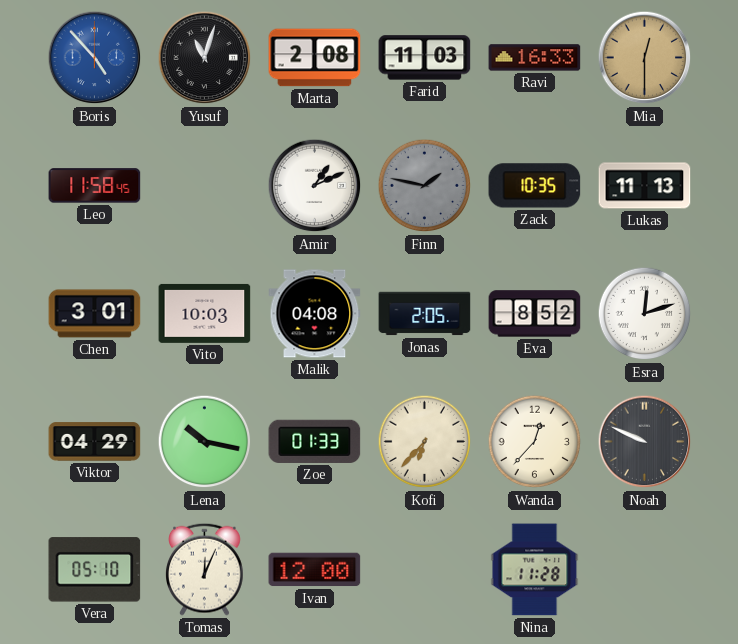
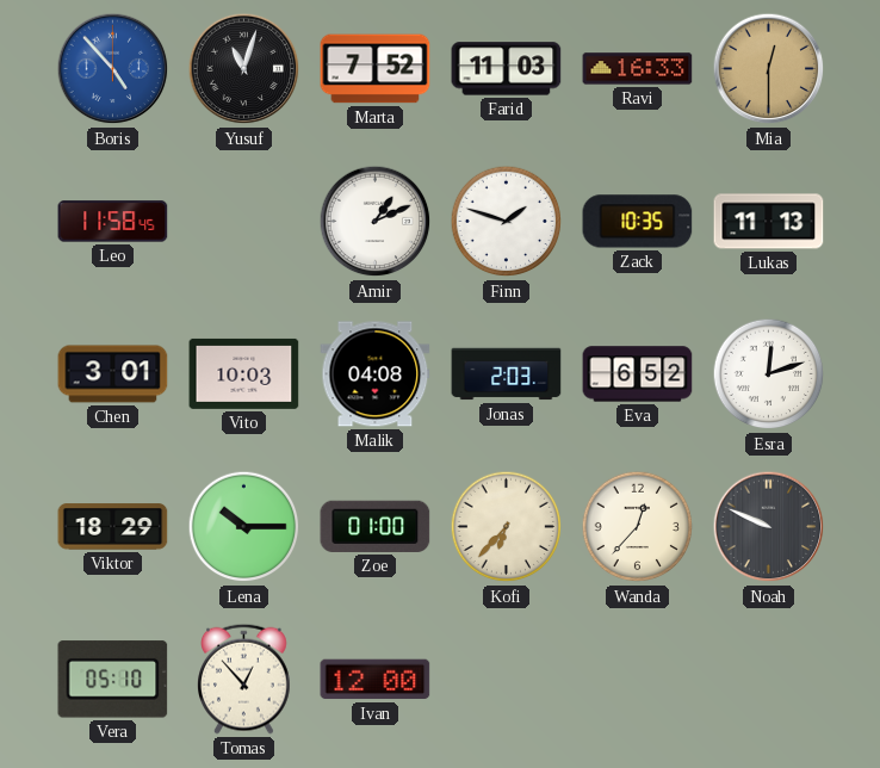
Marta: 2:08 -> 7:52
Finn: 1:47 -> 1:48
Finn dial: grey -> white
Jonas: 2:05 -> 2:03
Eva: 8:52 -> 6:52
Viktor: 04:29 -> 18:29
Lena: 10:17 -> 10:15
Zoe: 01:33 -> 01:00
Tomas: 12:04 -> 12:53
Nina: 11:28 -> none
